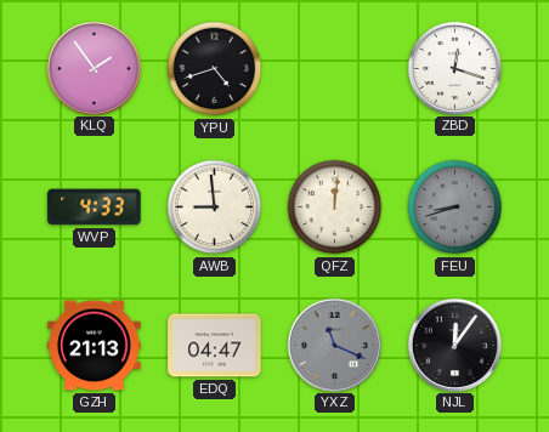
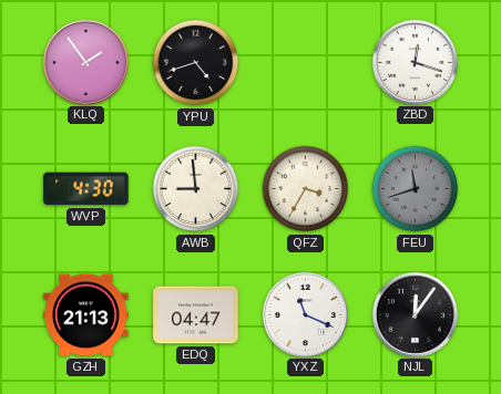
WVP: 4:33 -> 4:30
QFZ: 12:01 -> 3:35
FEU: 8:42 -> 11:42
YXZ dial: grey -> white
